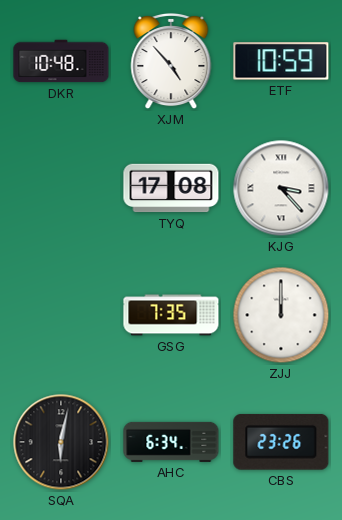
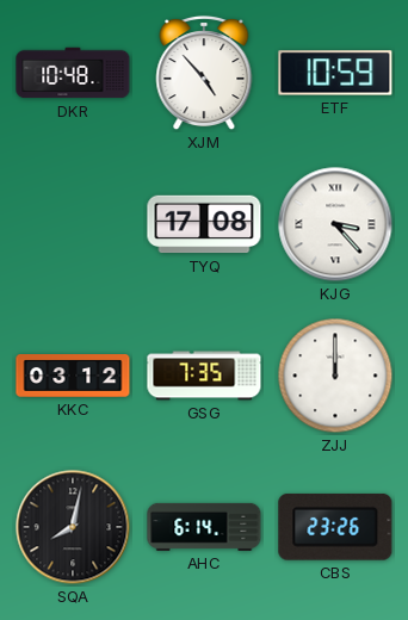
KKC: none -> 03:12
SQA: 6:02 -> 8:02
AHC: 6:34 -> 6:14
